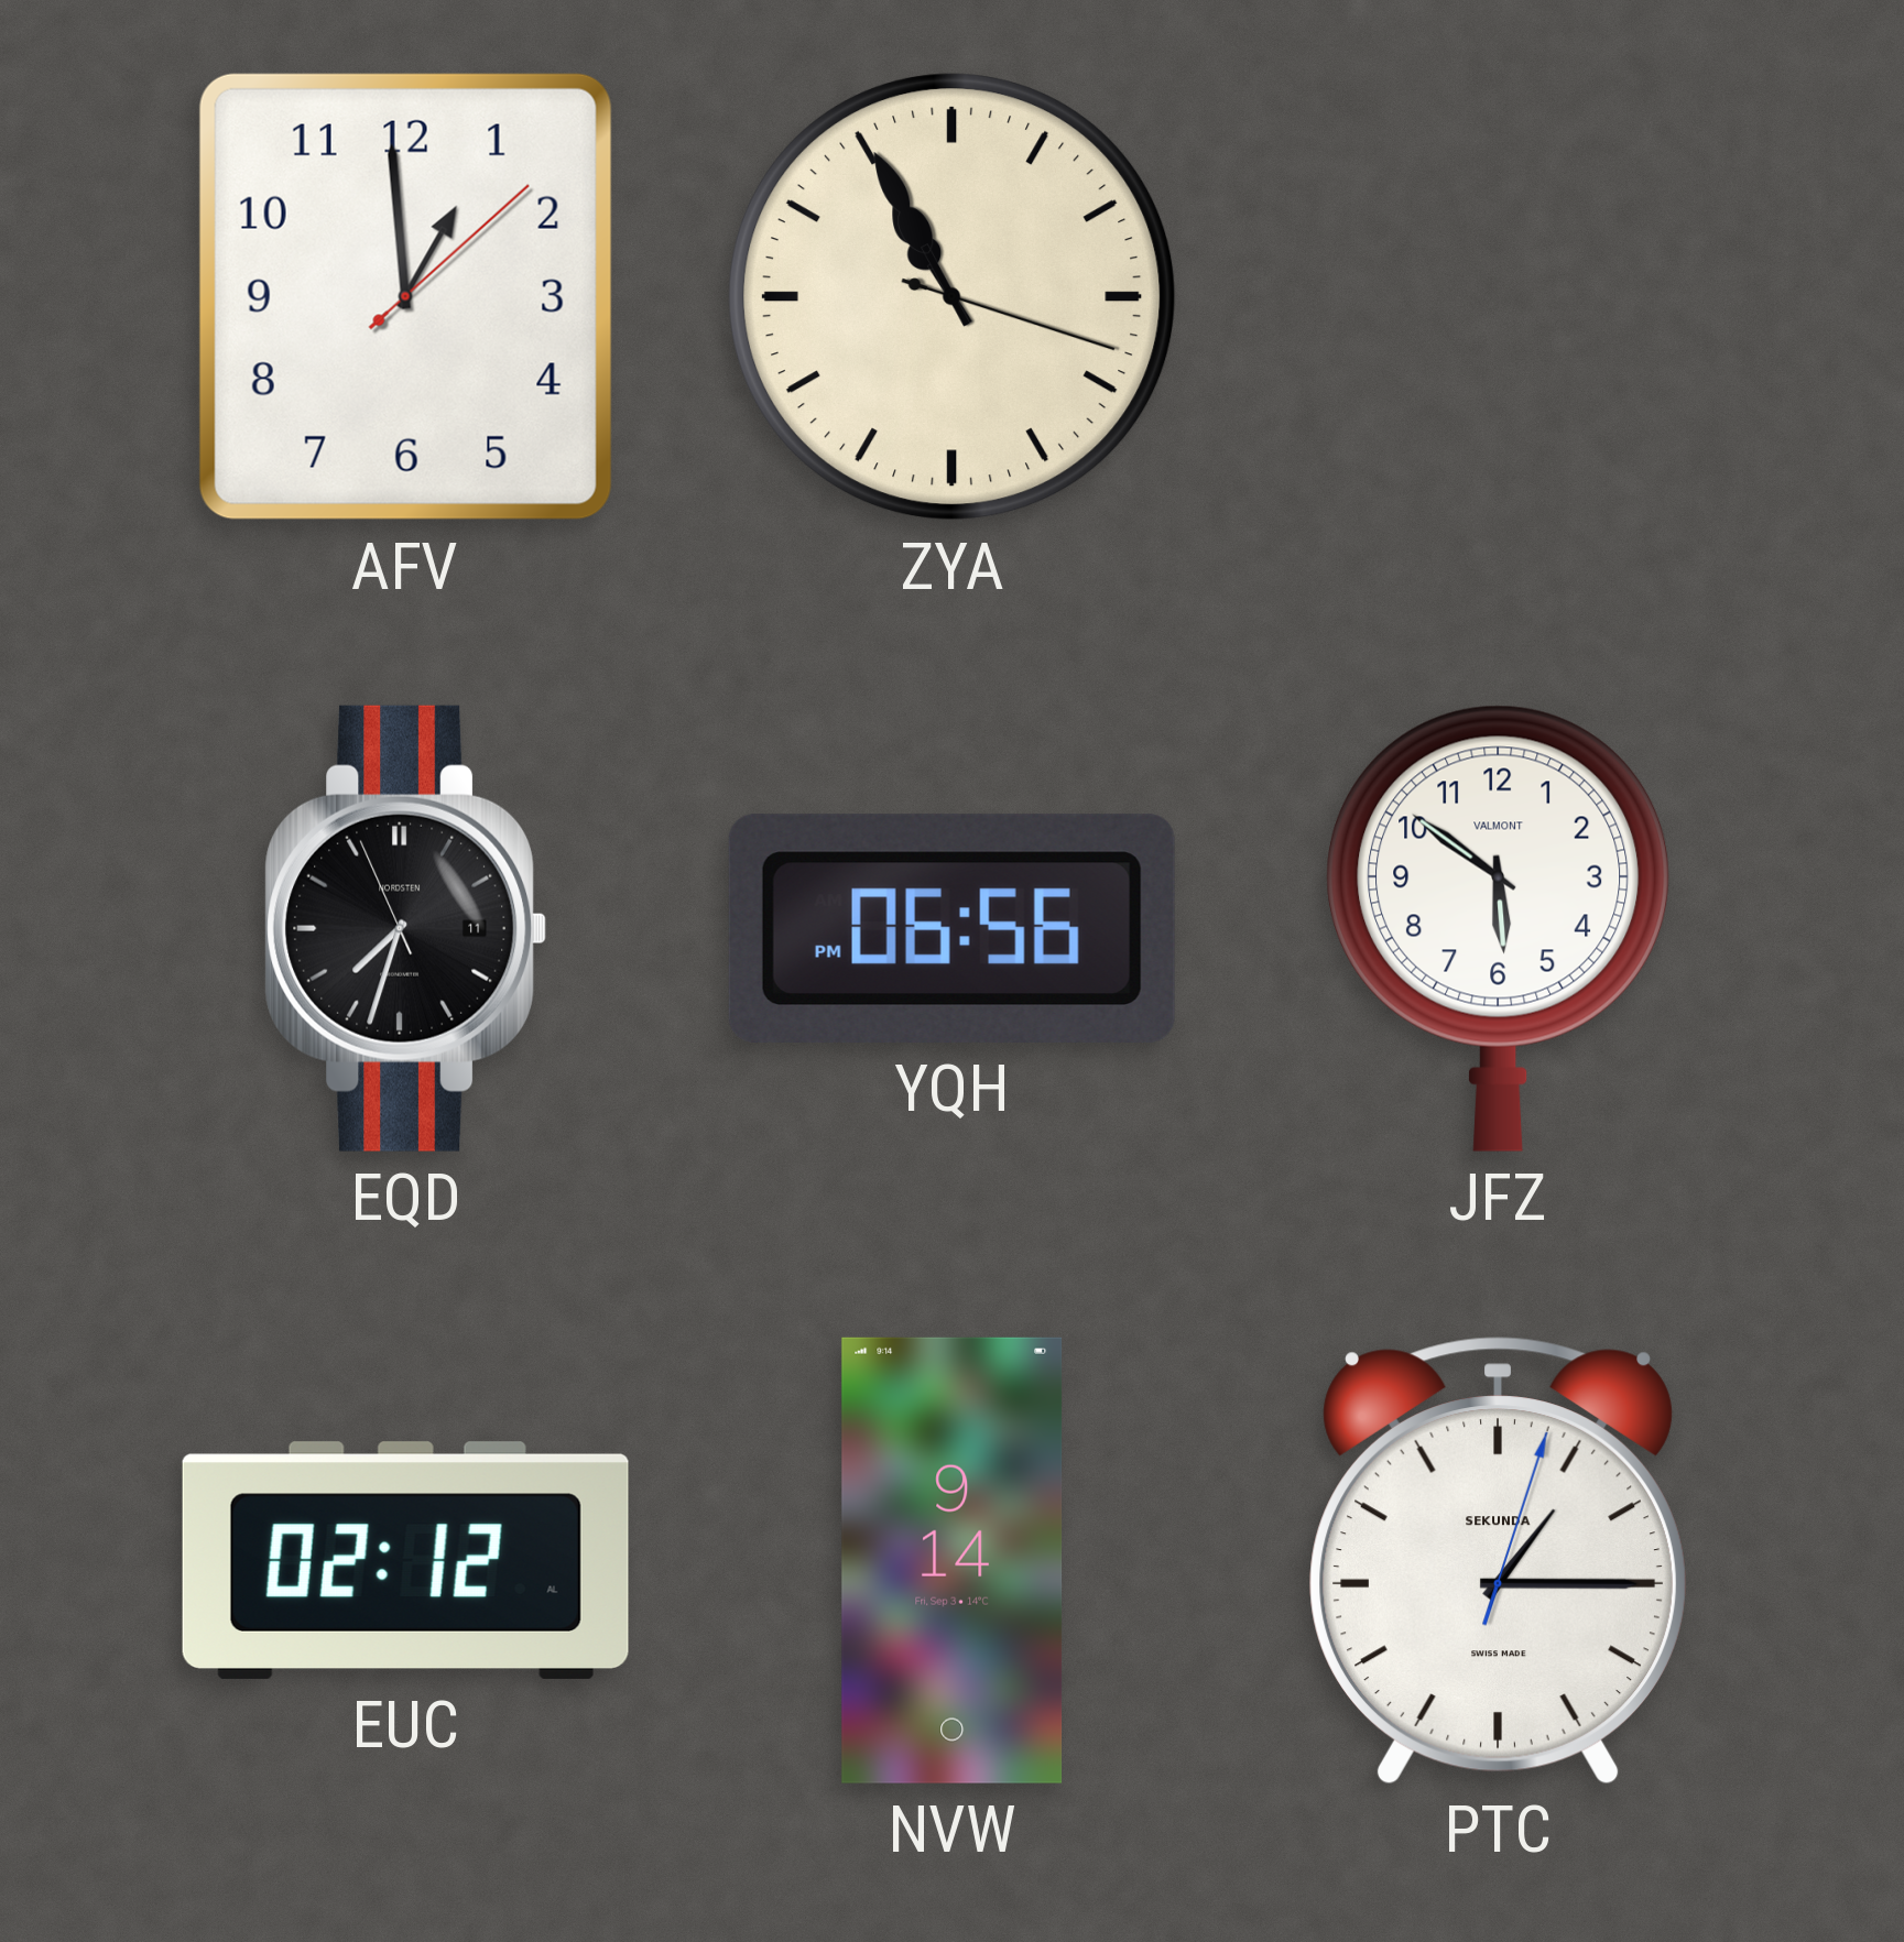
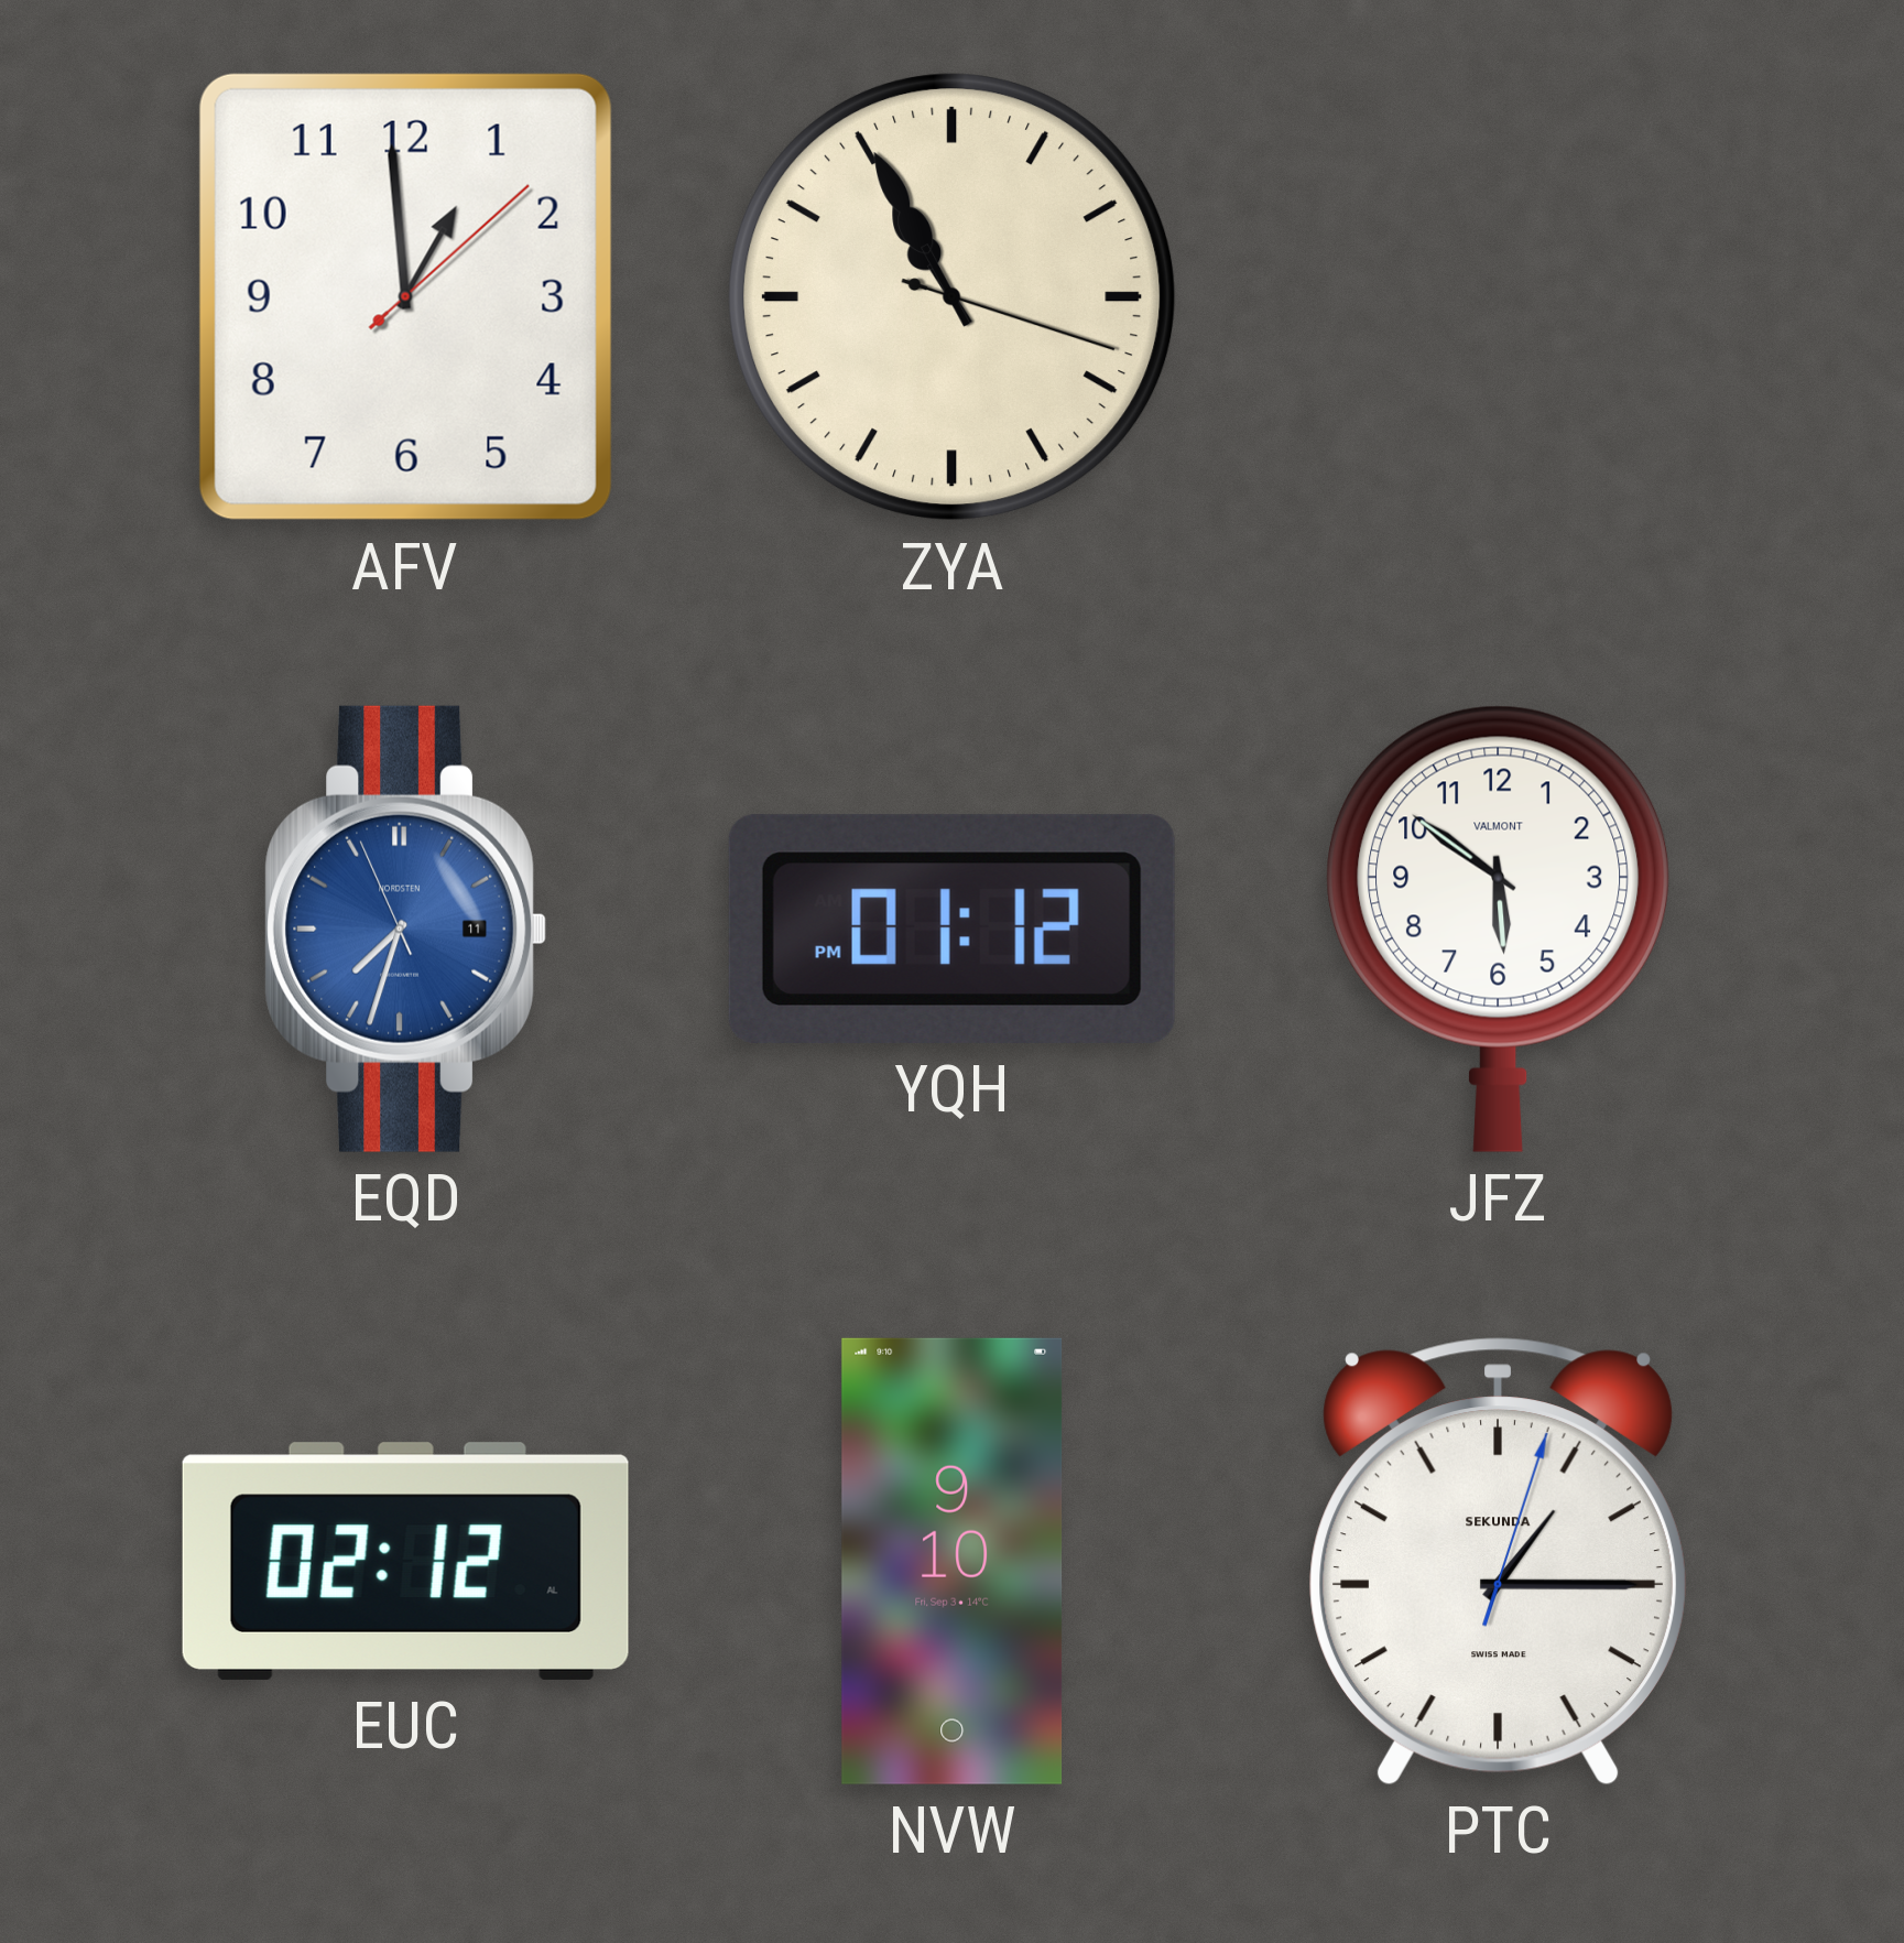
EQD dial: black -> blue
YQH: 06:56 -> 01:12
NVW: 9:14 -> 9:10
